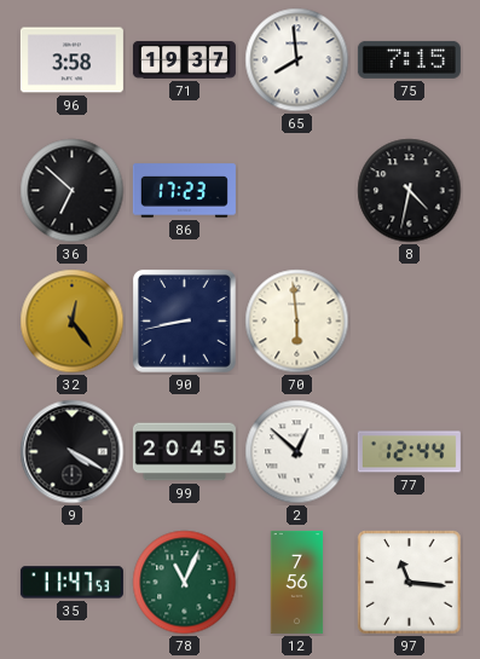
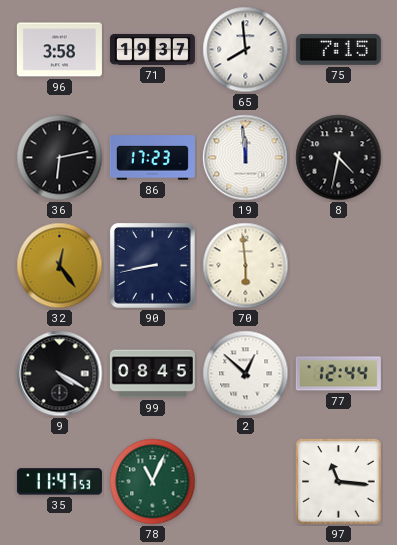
36: 6:52 -> 6:13
19: none -> 11:59
99: 20:45 -> 08:45
12: 7:56 -> none
